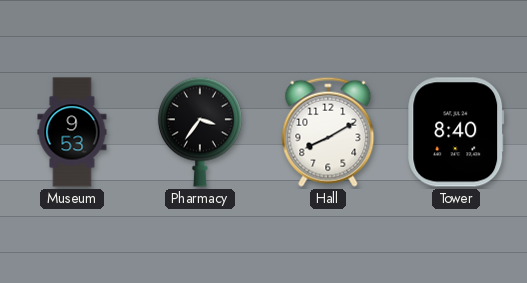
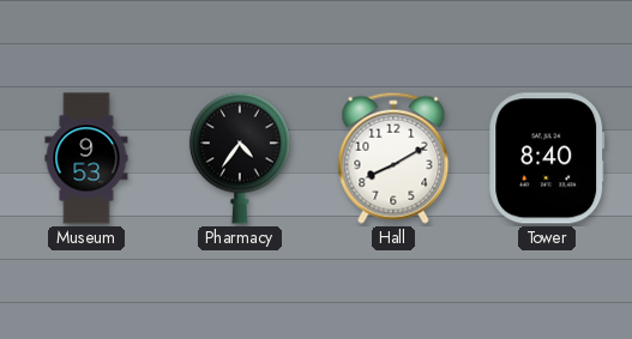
Pharmacy: 3:36 -> 4:36
